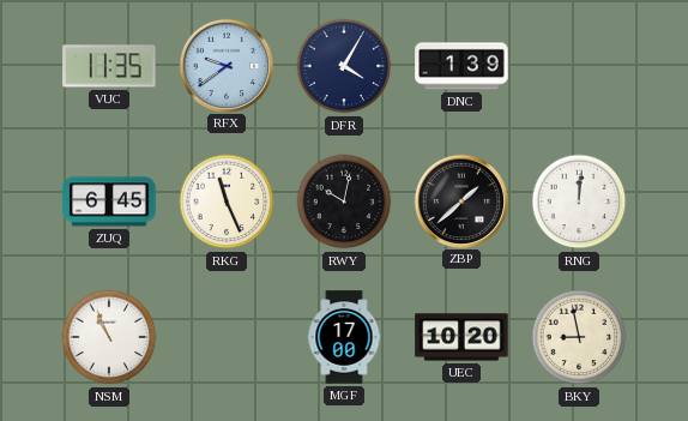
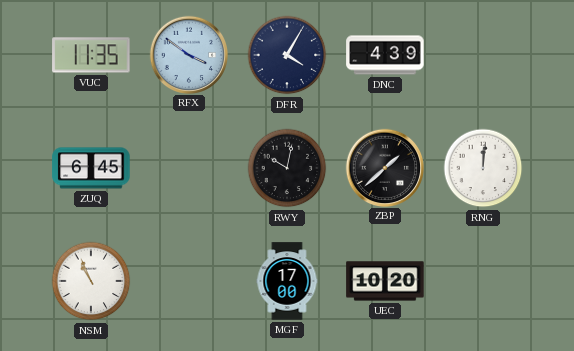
RFX: 9:39 -> 3:51
DNC: 1:39 -> 4:39
RKG: 11:26 -> none
BKY: 8:58 -> none
